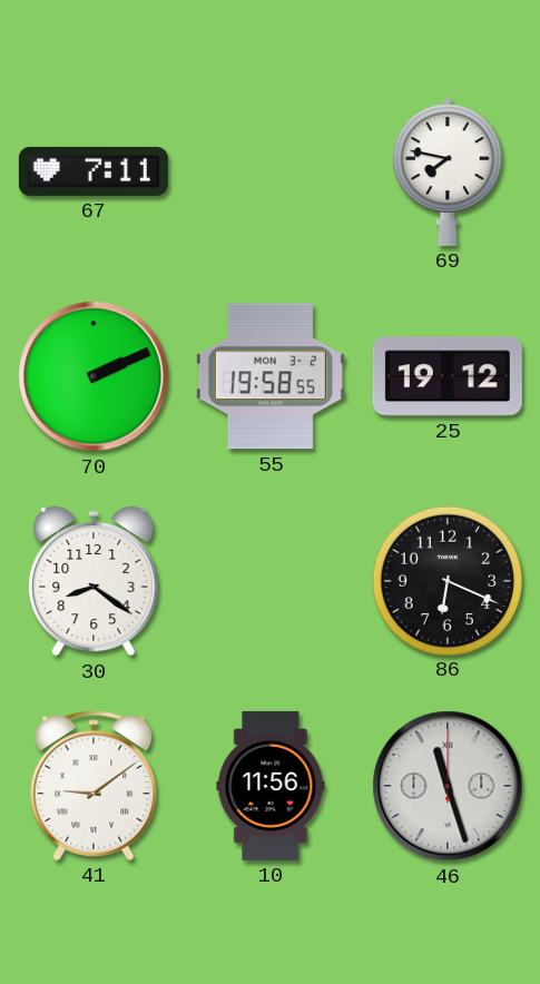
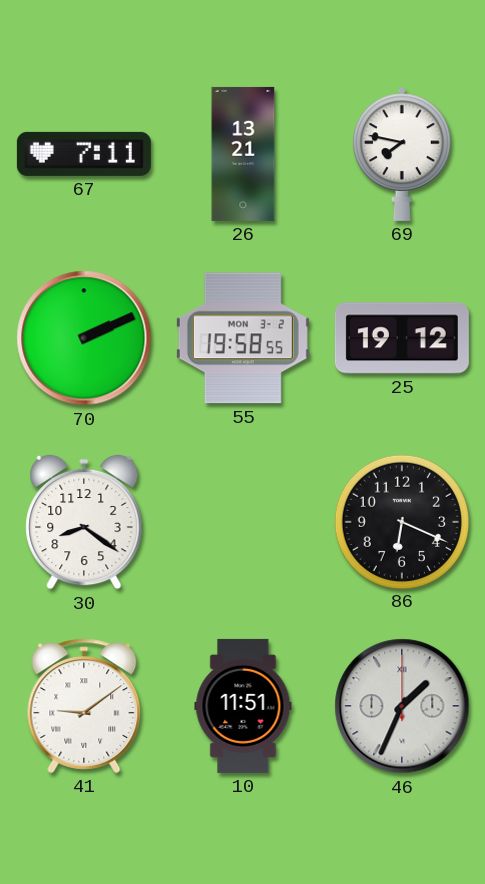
26: none -> 13:21
10: 11:56 -> 11:51
46: 11:27 -> 1:34
